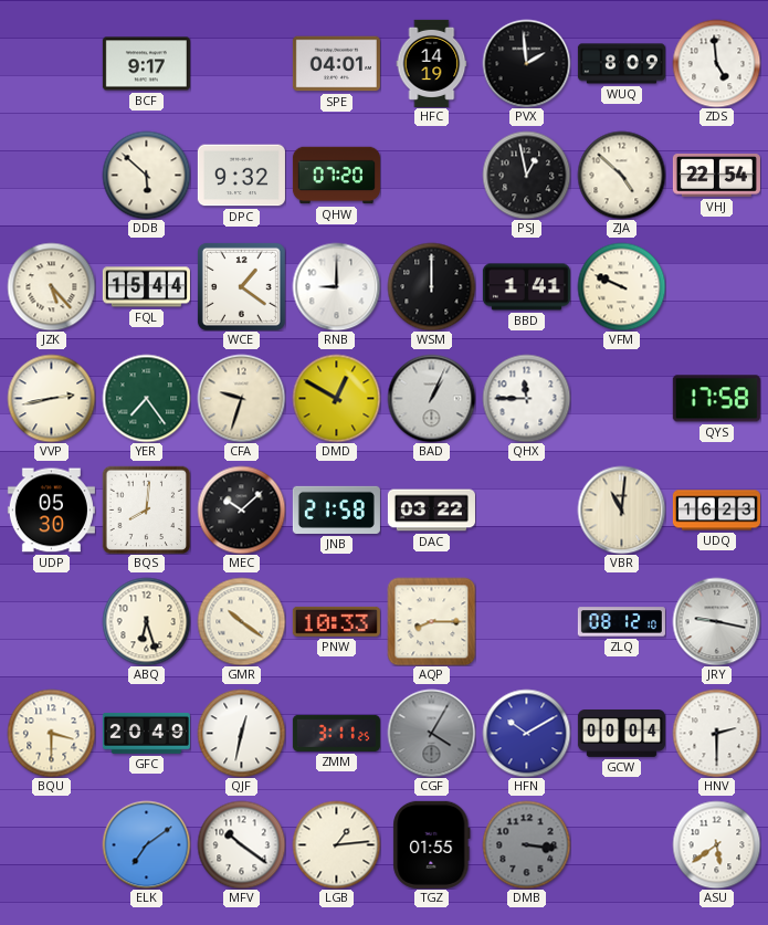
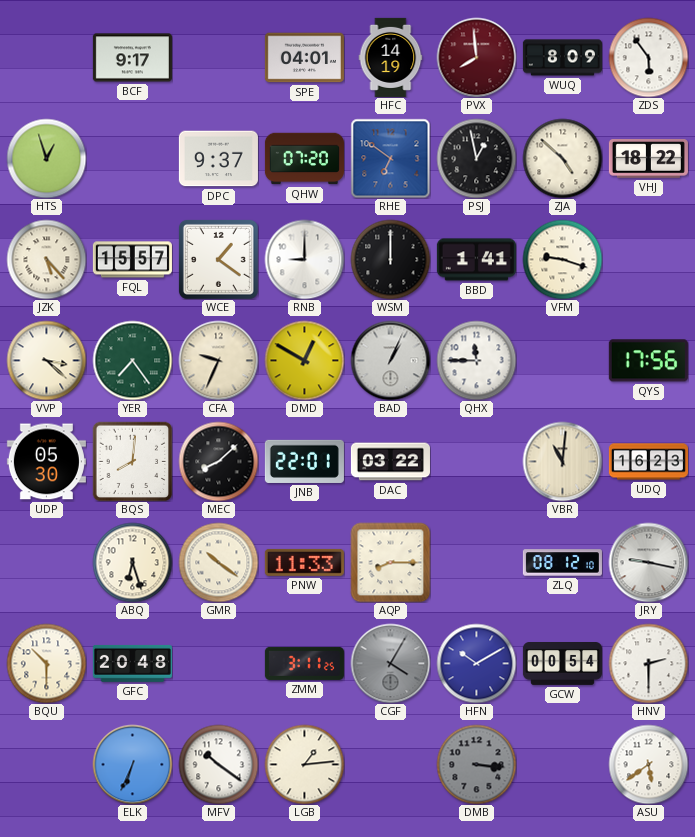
PVX: 1:59 -> 7:59
PVX dial: black -> burgundy
ZDS: 4:59 -> 5:54
HTS: none -> 12:57
DDB: 5:52 -> none
DPC: 9:32 -> 9:37
RHE: none -> 6:51
VHJ: 22:54 -> 18:22
FQL: 15:44 -> 15:57
VFM: 9:49 -> 9:18
VVP: 2:43 -> 3:22
CFA: 9:33 -> 9:34
QYS: 17:58 -> 17:56
MEC: 10:08 -> 8:08
JNB: 21:58 -> 22:01
PNW: 10:33 -> 11:33
BQU: 3:30 -> 10:30
GFC: 20:49 -> 20:48
QJF: 12:32 -> none
GCW: 00:04 -> 00:54
ELK: 7:09 -> 6:34
TGZ: 01:55 -> none
